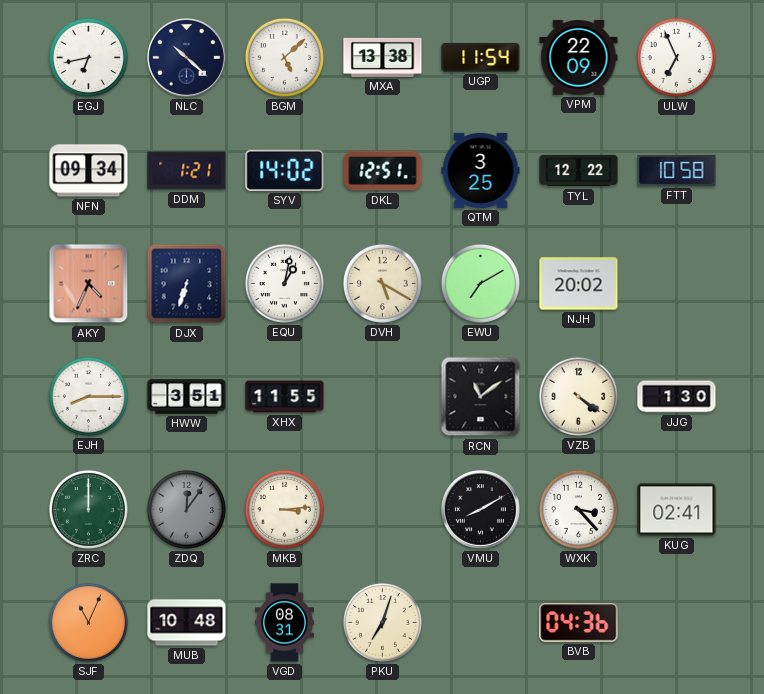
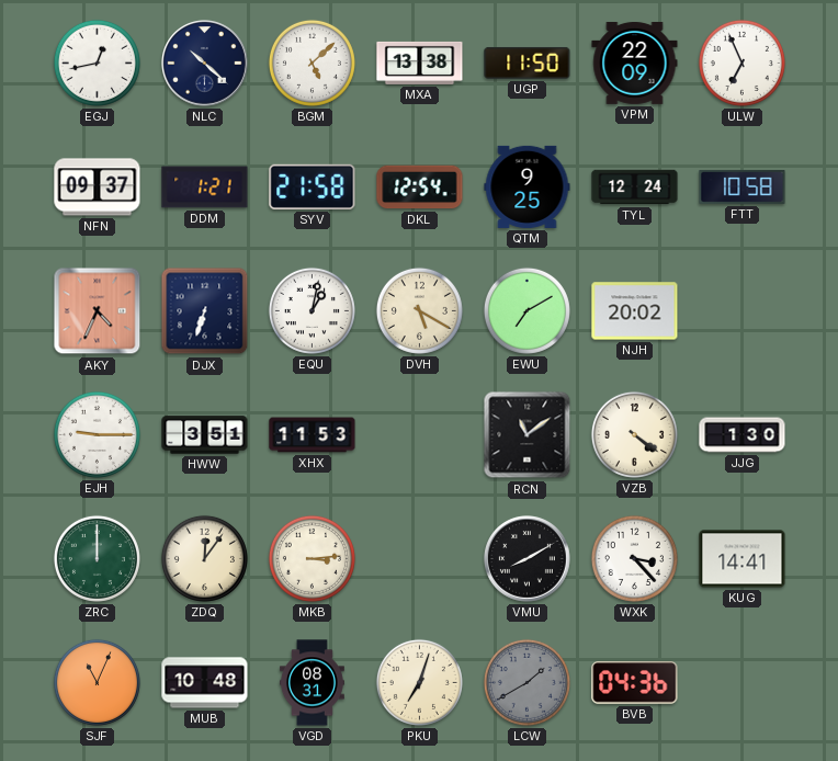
EGJ: 6:43 -> 12:43
UGP: 11:54 -> 11:50
NFN: 09:34 -> 09:37
SYV: 14:02 -> 21:58
DKL: 12:51 -> 12:54
QTM: 3:25 -> 9:25
TYL: 12:22 -> 12:24
EJH: 8:15 -> 9:15
XHX: 11:55 -> 11:53
ZDQ dial: grey -> cream
KUG: 02:41 -> 14:41
LCW: none -> 1:40
